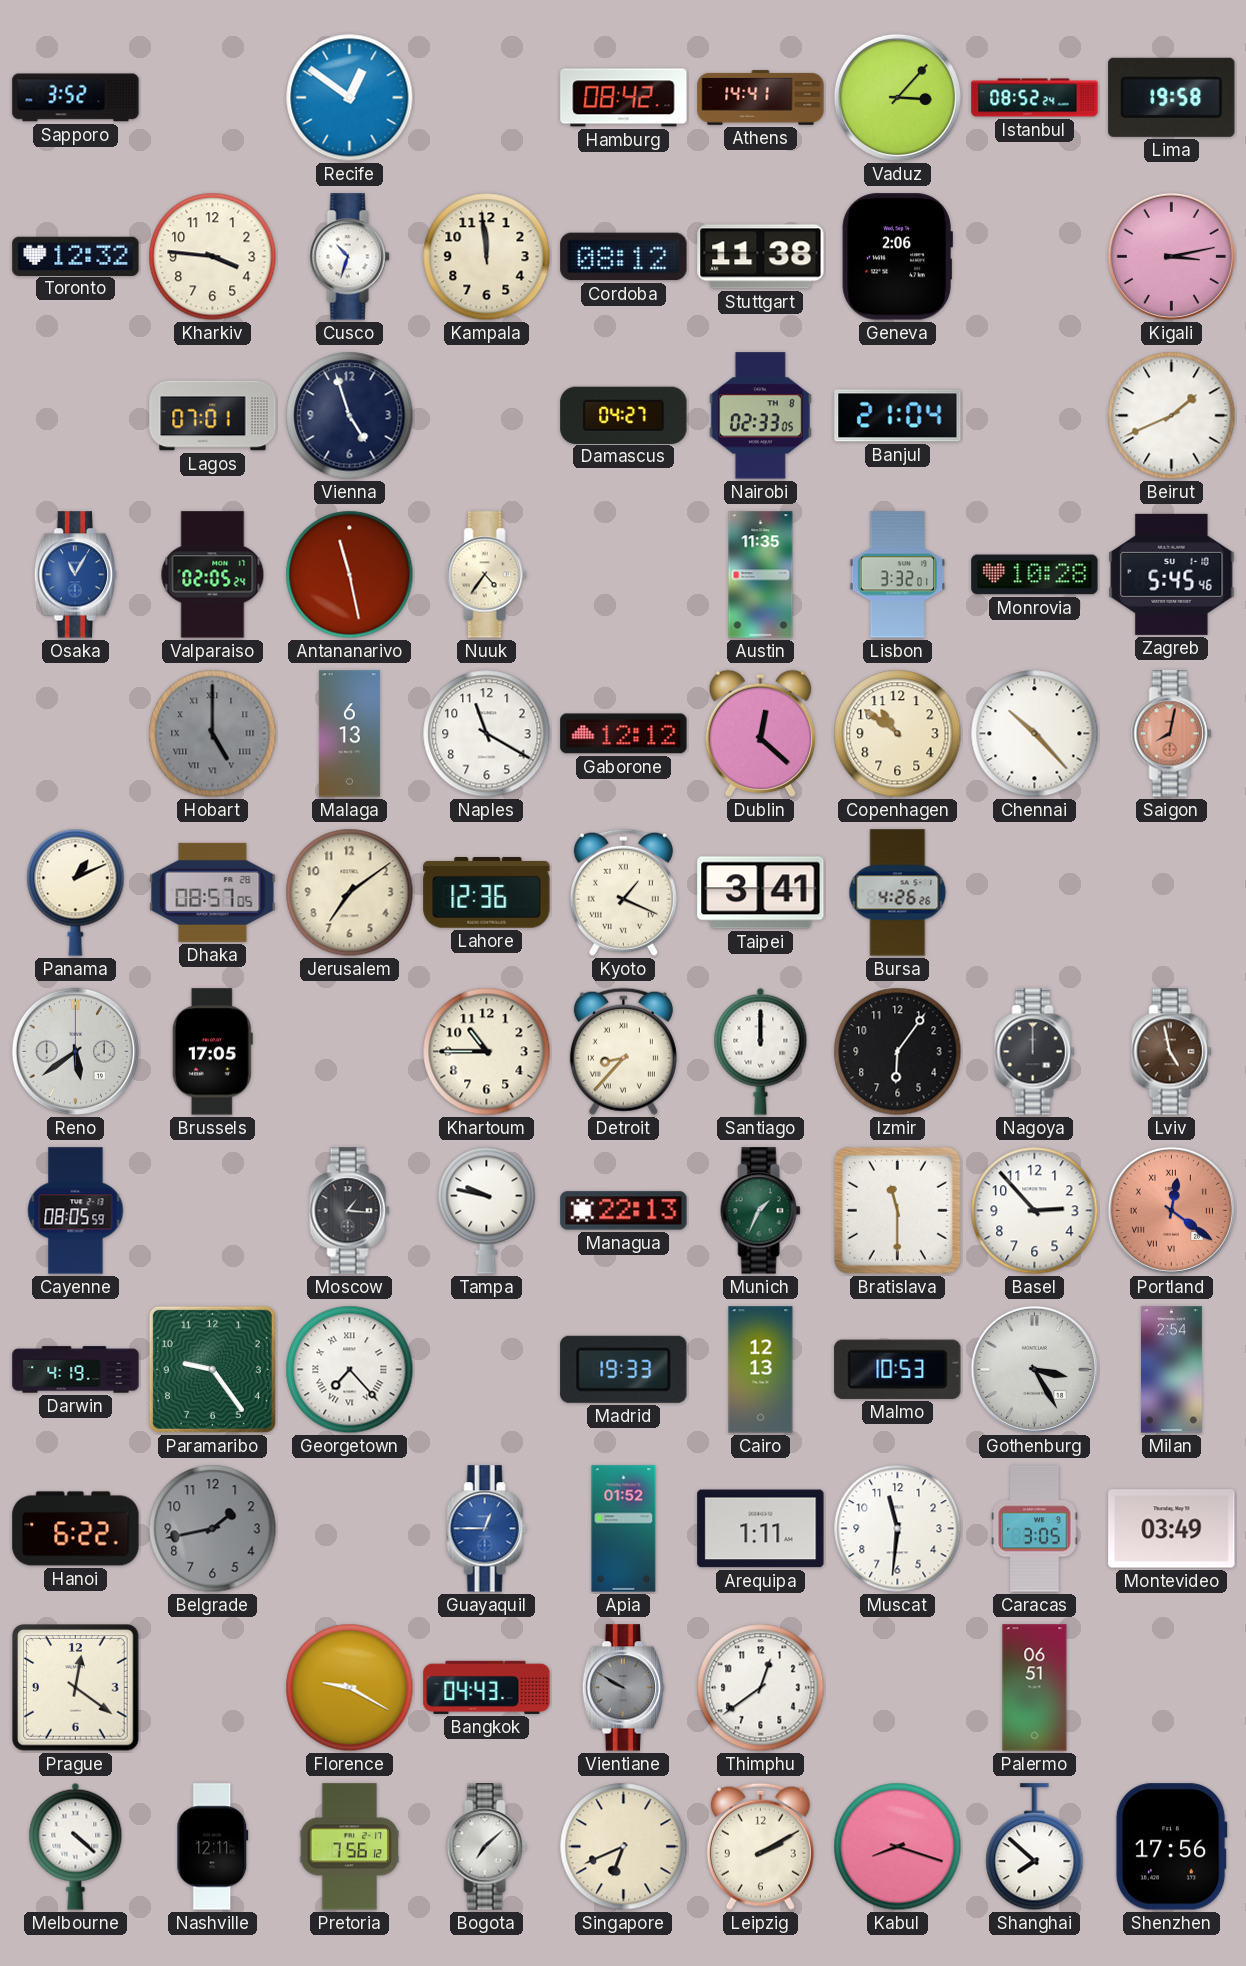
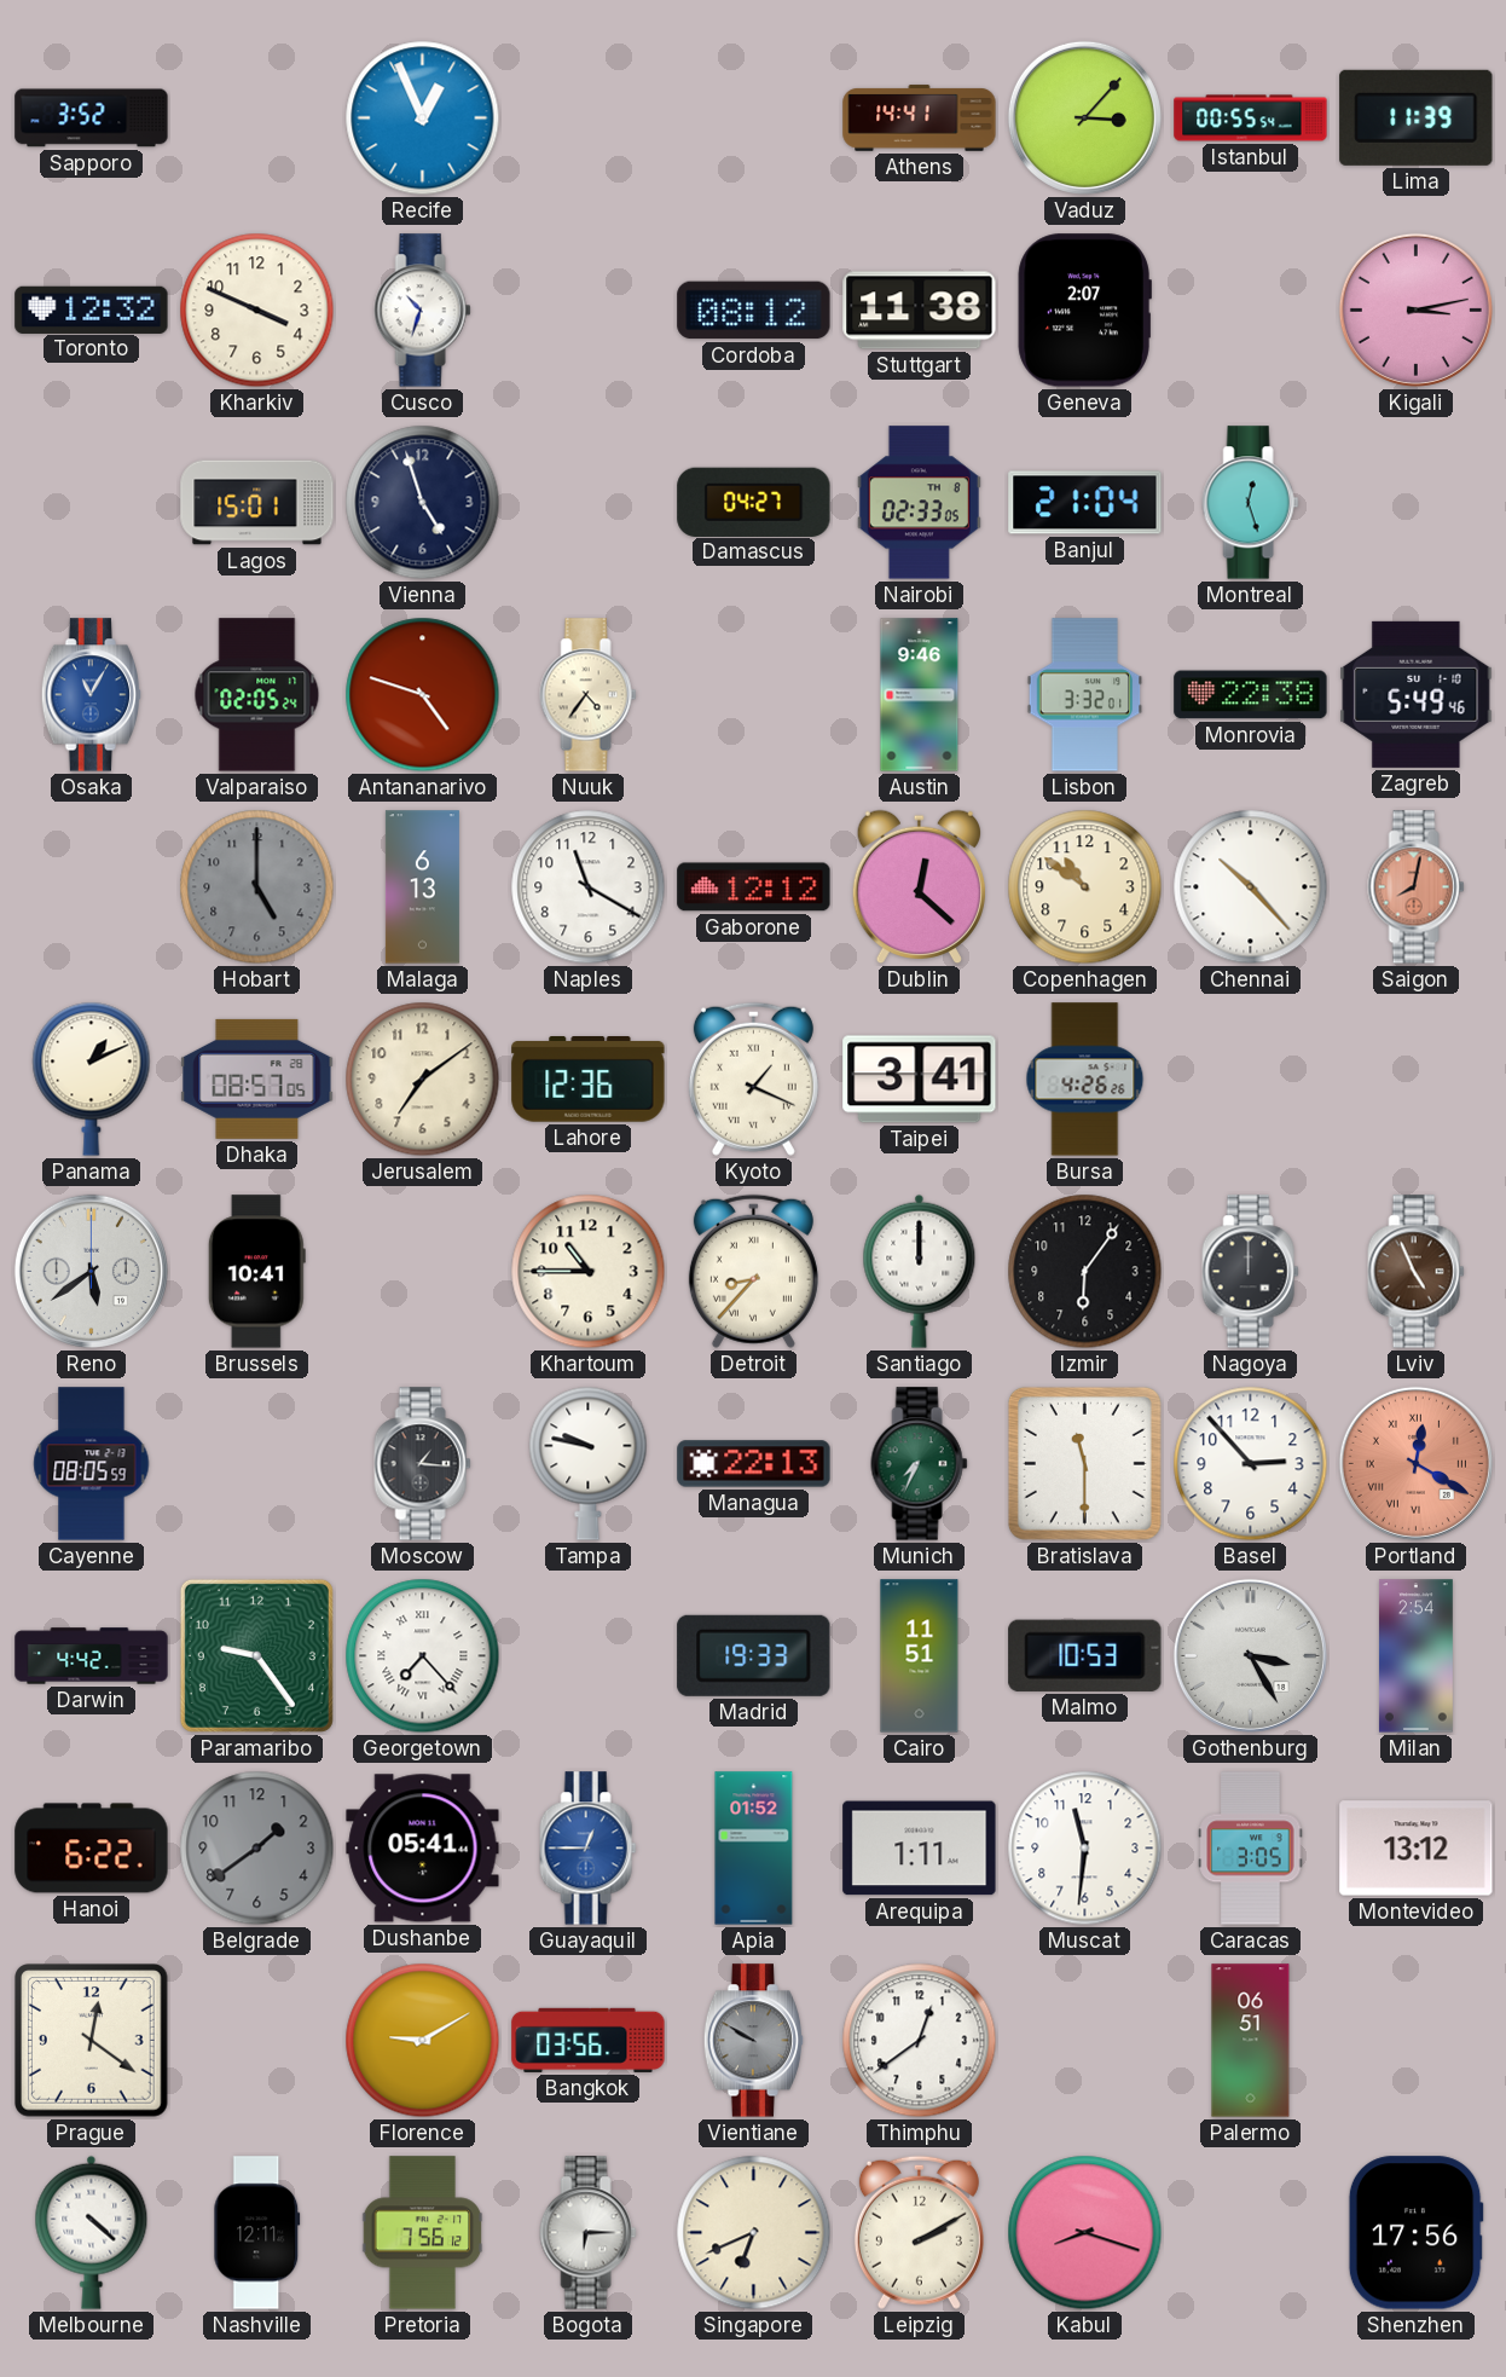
Recife: 12:51 -> 12:56
Hamburg: 08:42 -> none
Istanbul: 08:52 -> 00:55
Lima: 19:58 -> 11:39
Kharkiv: 3:46 -> 3:49
Kampala: 11:59 -> none
Geneva: 2:06 -> 2:07
Lagos: 07:01 -> 15:01
Montreal: none -> 12:27
Beirut: 1:41 -> none
Antananarivo: 11:28 -> 4:48
Austin: 11:35 -> 9:46
Monrovia: 10:28 -> 22:38
Zagreb: 5:45 -> 5:49
Hobart numerals: Roman -> Arabic
Brussels: 17:05 -> 10:41
Lviv: 4:58 -> 4:56
Munich: 1:34 -> 7:34
Portland: 12:21 -> 12:20
Darwin: 4:19 -> 4:42
Cairo: 12:13 -> 11:51
Belgrade: 1:43 -> 1:39
Dushanbe: none -> 05:41
Montevideo: 03:49 -> 13:12
Florence: 9:20 -> 9:10
Bangkok: 04:43 -> 03:56
Bogota: 7:08 -> 6:15
Shanghai: 7:52 -> none
